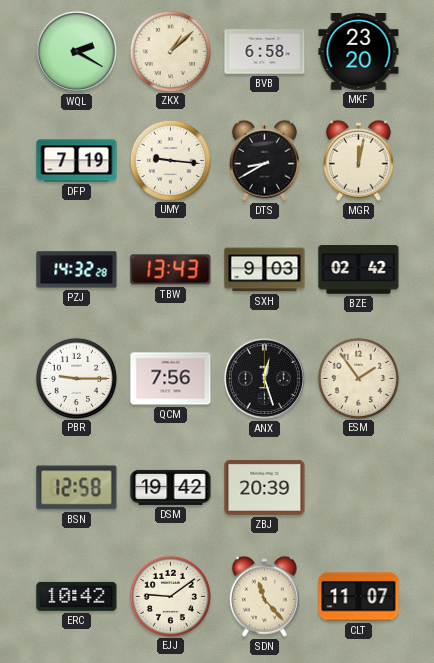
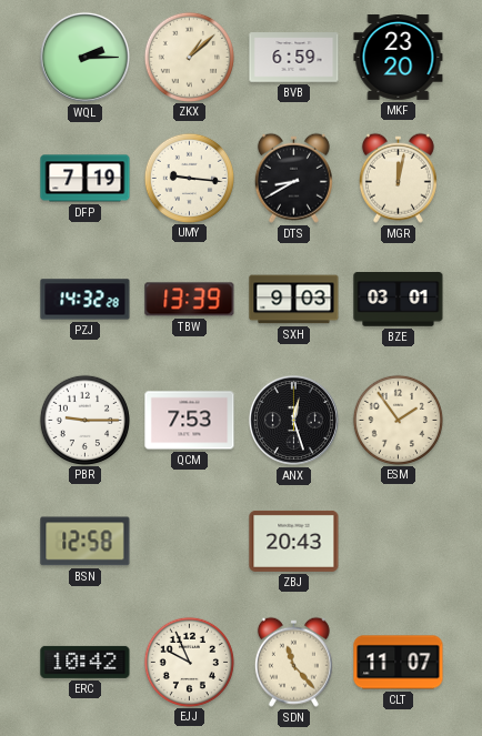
WQL: 2:20 -> 2:15
BVB: 6:58 -> 6:59
TBW: 13:43 -> 13:39
BZE: 02:42 -> 03:01
QCM: 7:56 -> 7:53
DSM: 19:42 -> none
ZBJ: 20:39 -> 20:43
EJJ: 9:09 -> 9:56
